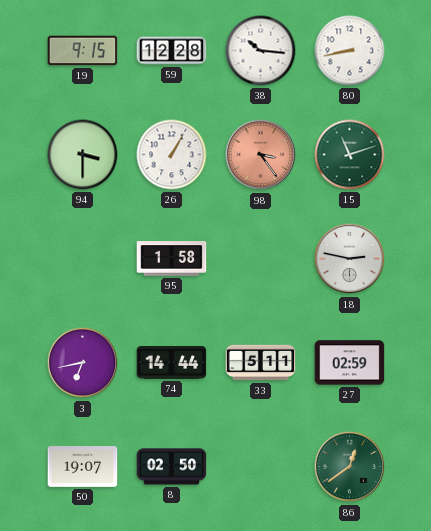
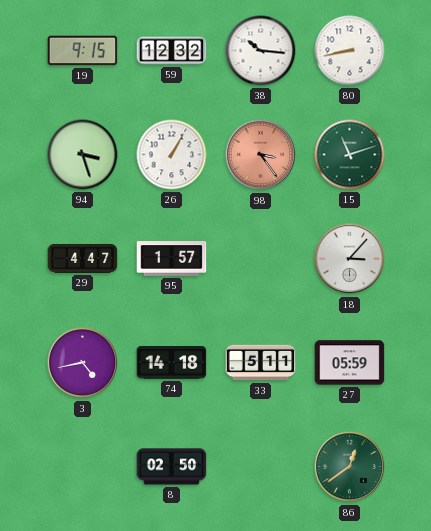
59: 12:28 -> 12:32
94: 3:30 -> 3:27
29: none -> 4:47
95: 1:58 -> 1:57
18: 2:47 -> 3:07
3: 6:43 -> 4:43
74: 14:44 -> 14:18
27: 02:59 -> 05:59
50: 19:07 -> none
